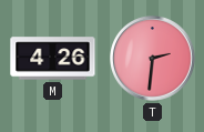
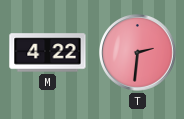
M: 4:26 -> 4:22
